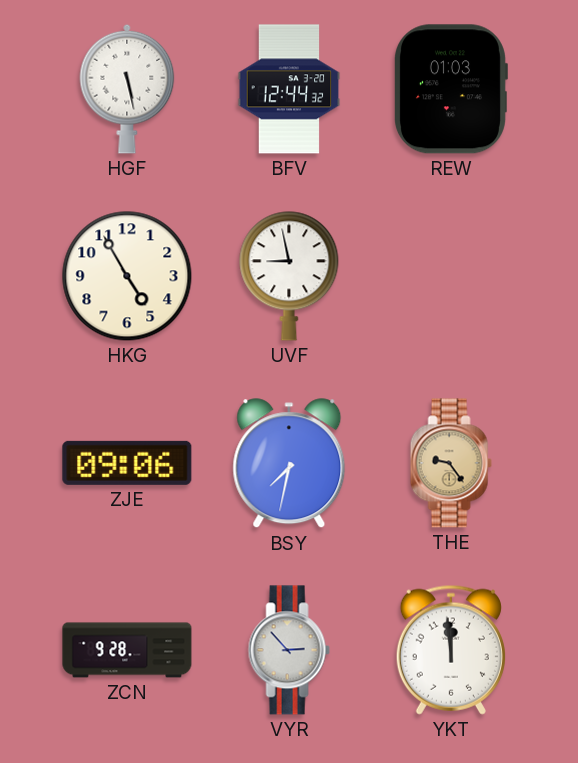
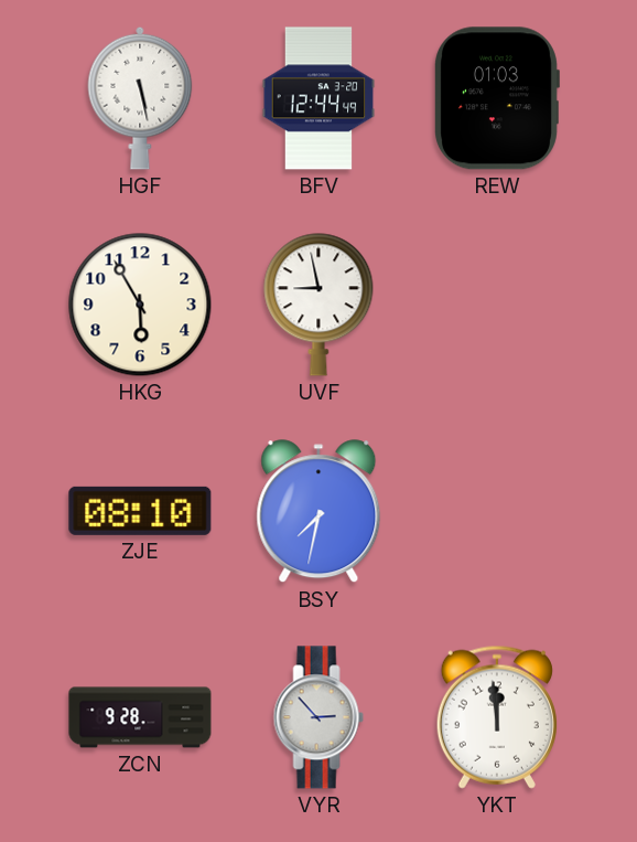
BFV: 12:44:32 -> 12:44:49
HKG: 4:55 -> 5:55
ZJE: 09:06 -> 08:10
THE: 9:24 -> none
